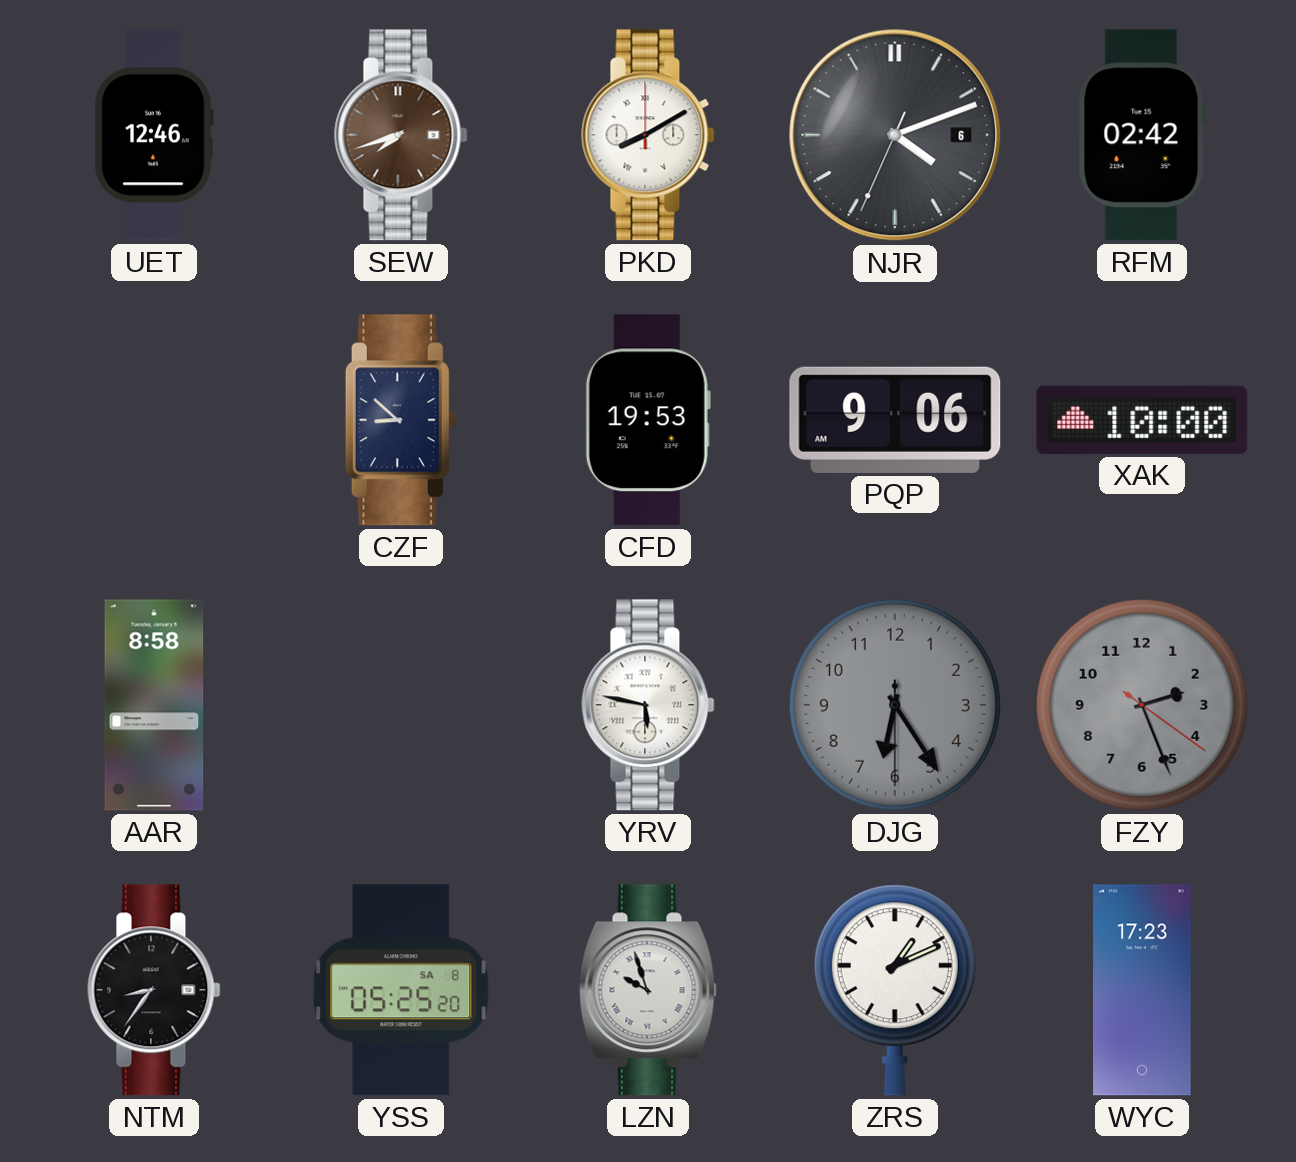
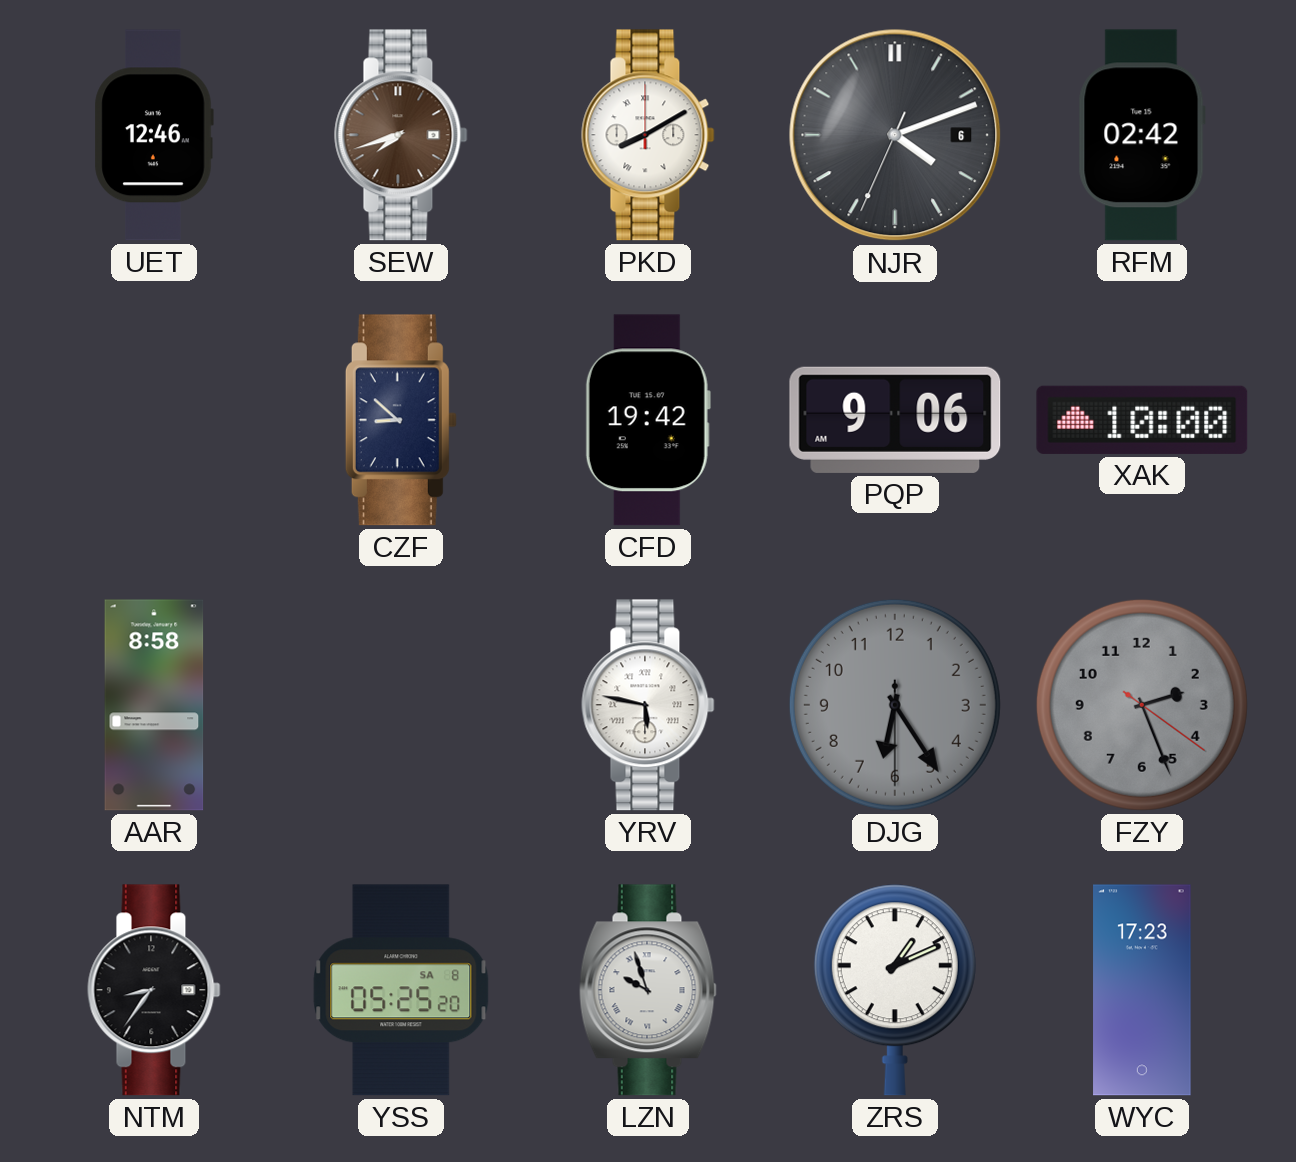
CFD: 19:53 -> 19:42
